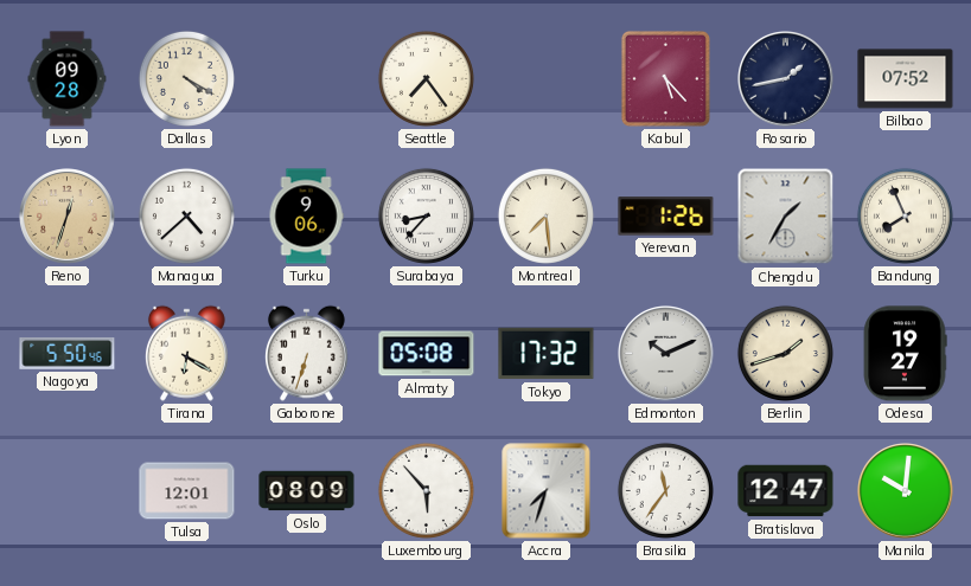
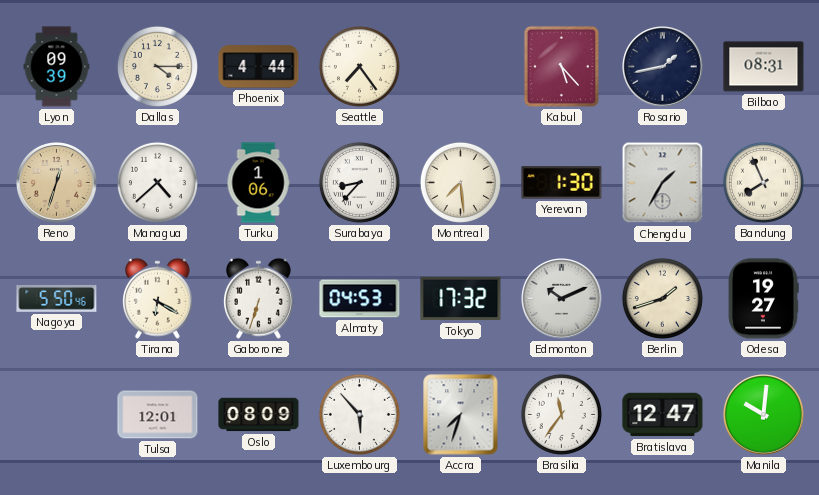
Lyon: 09:28 -> 09:39
Dallas: 4:20 -> 4:15
Phoenix: none -> 4:44
Bilbao: 07:52 -> 08:31
Turku: 9:06 -> 1:06
Yerevan: 1:26 -> 1:30
Almaty: 05:08 -> 04:53
